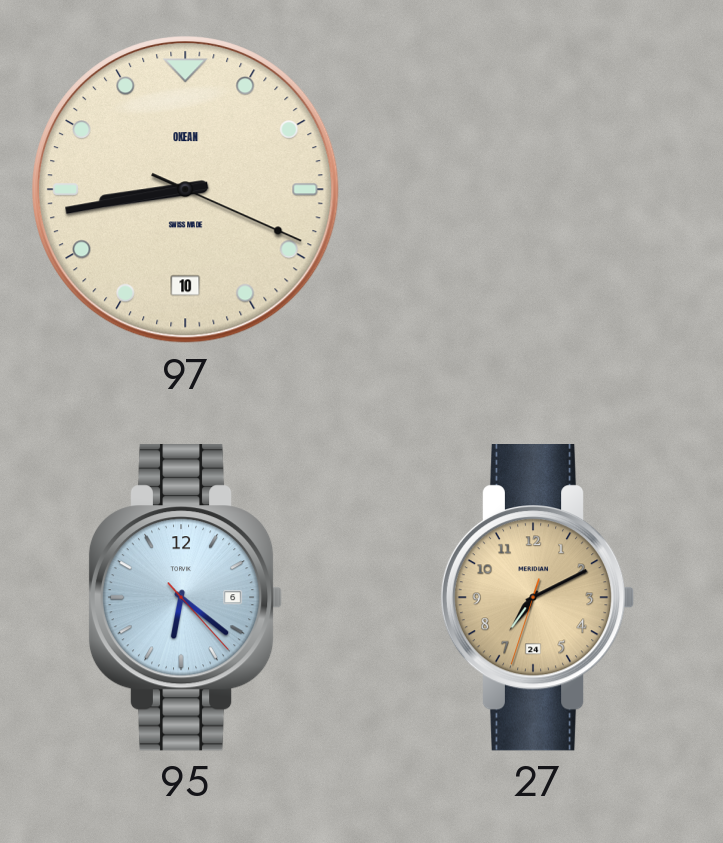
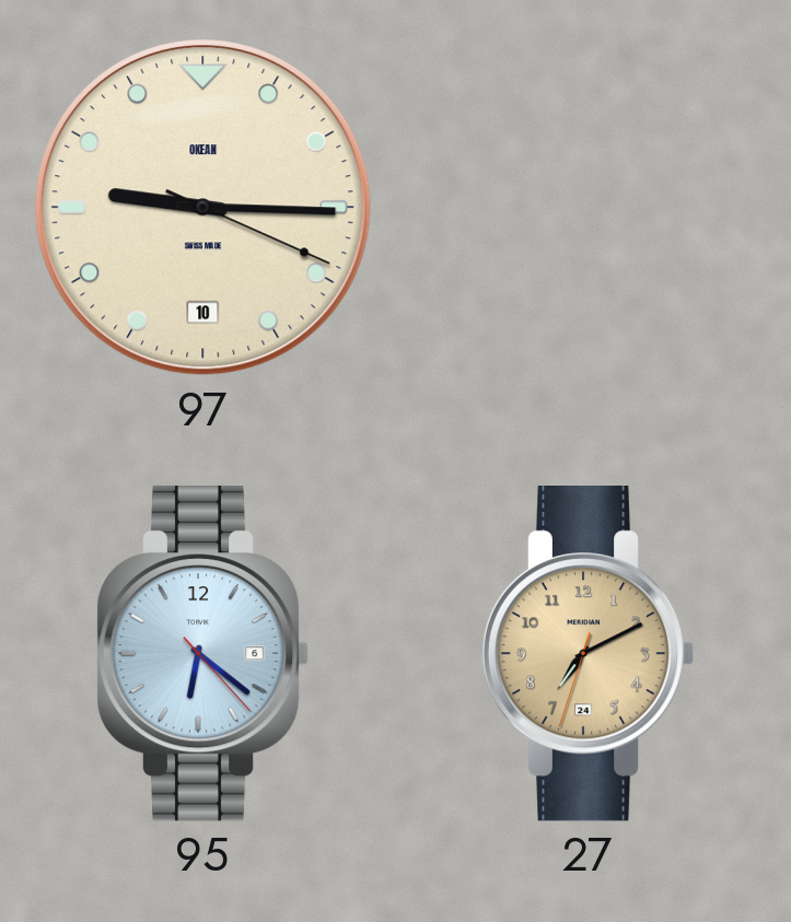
97: 8:43 -> 9:15
